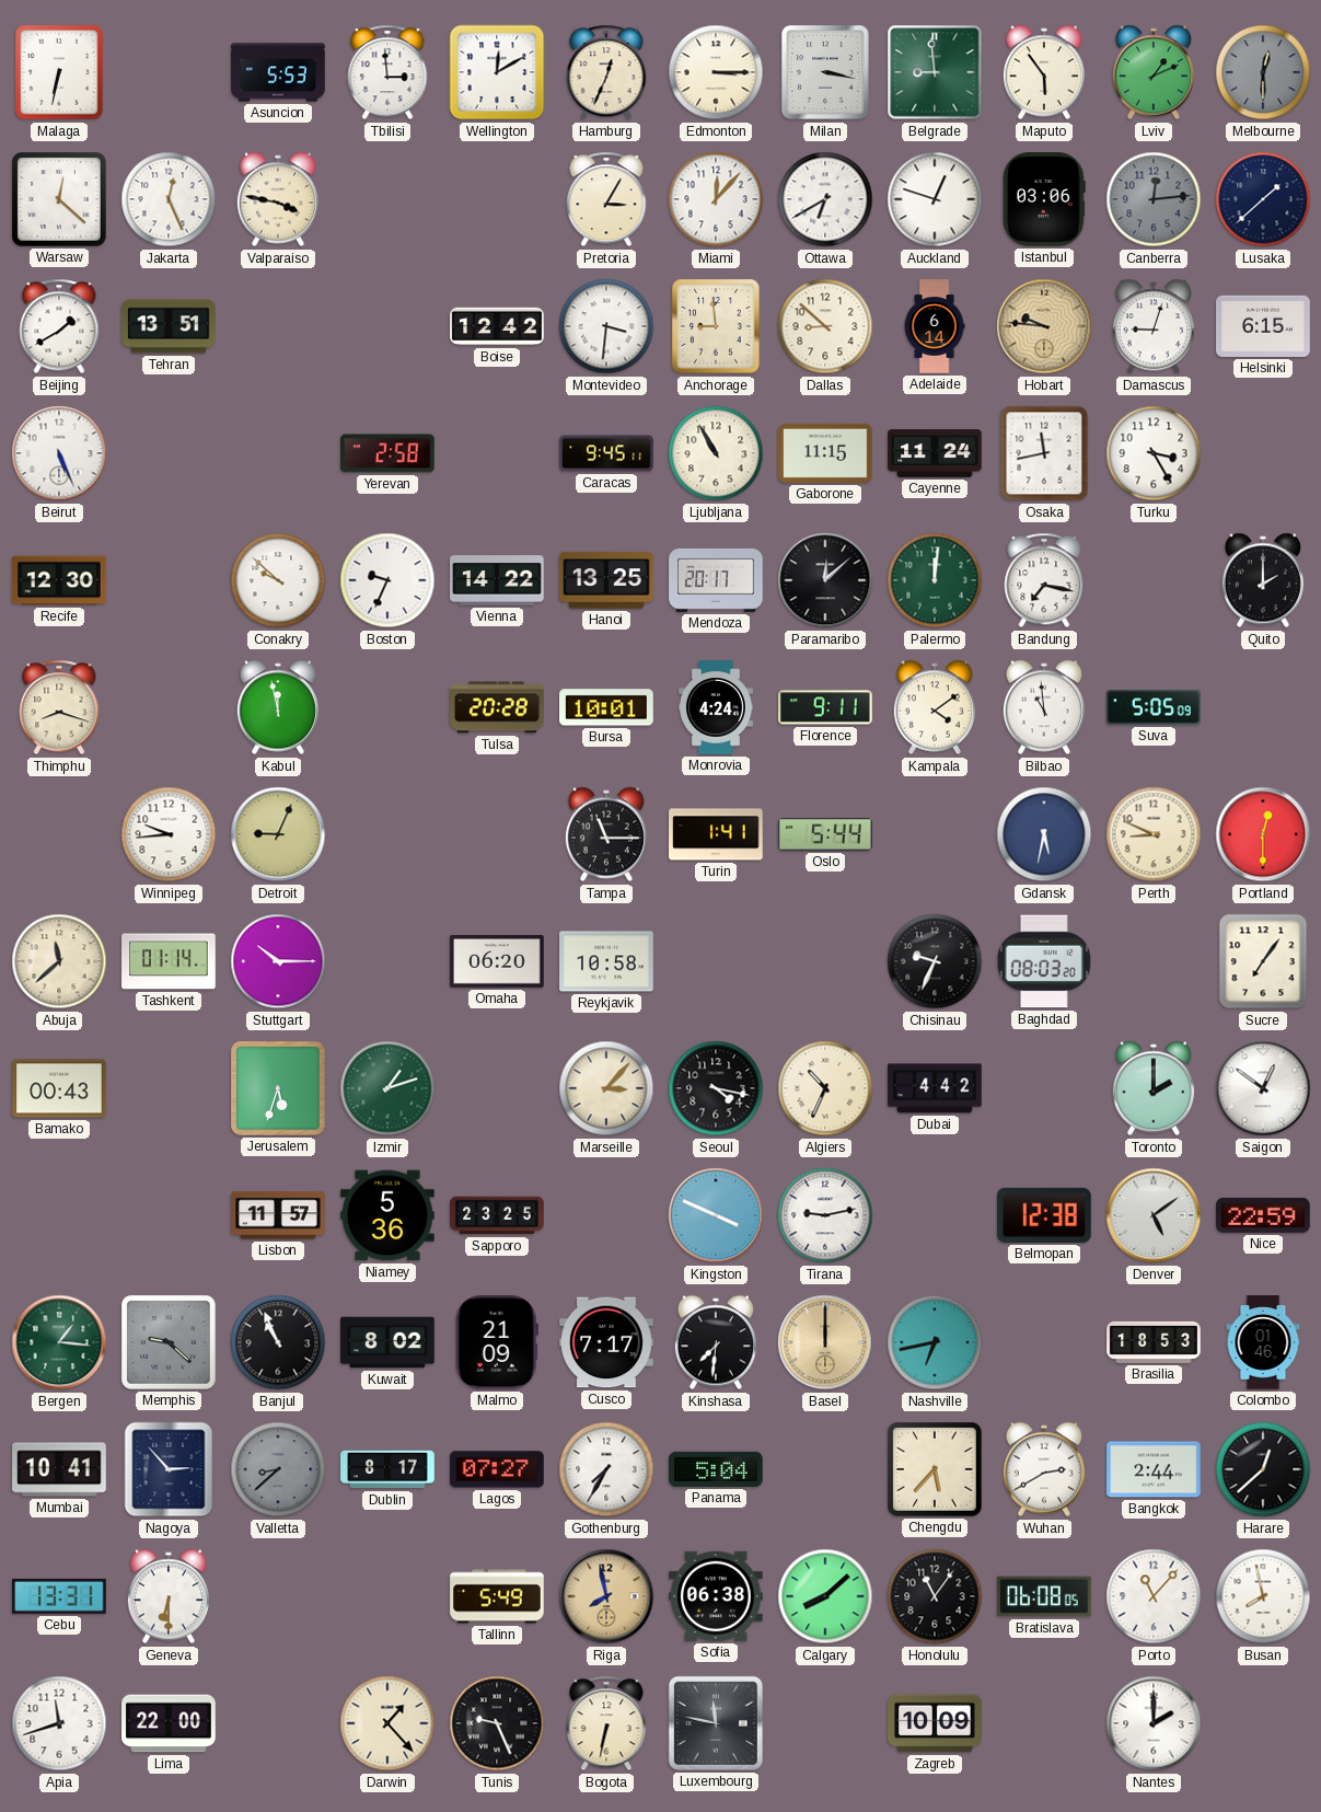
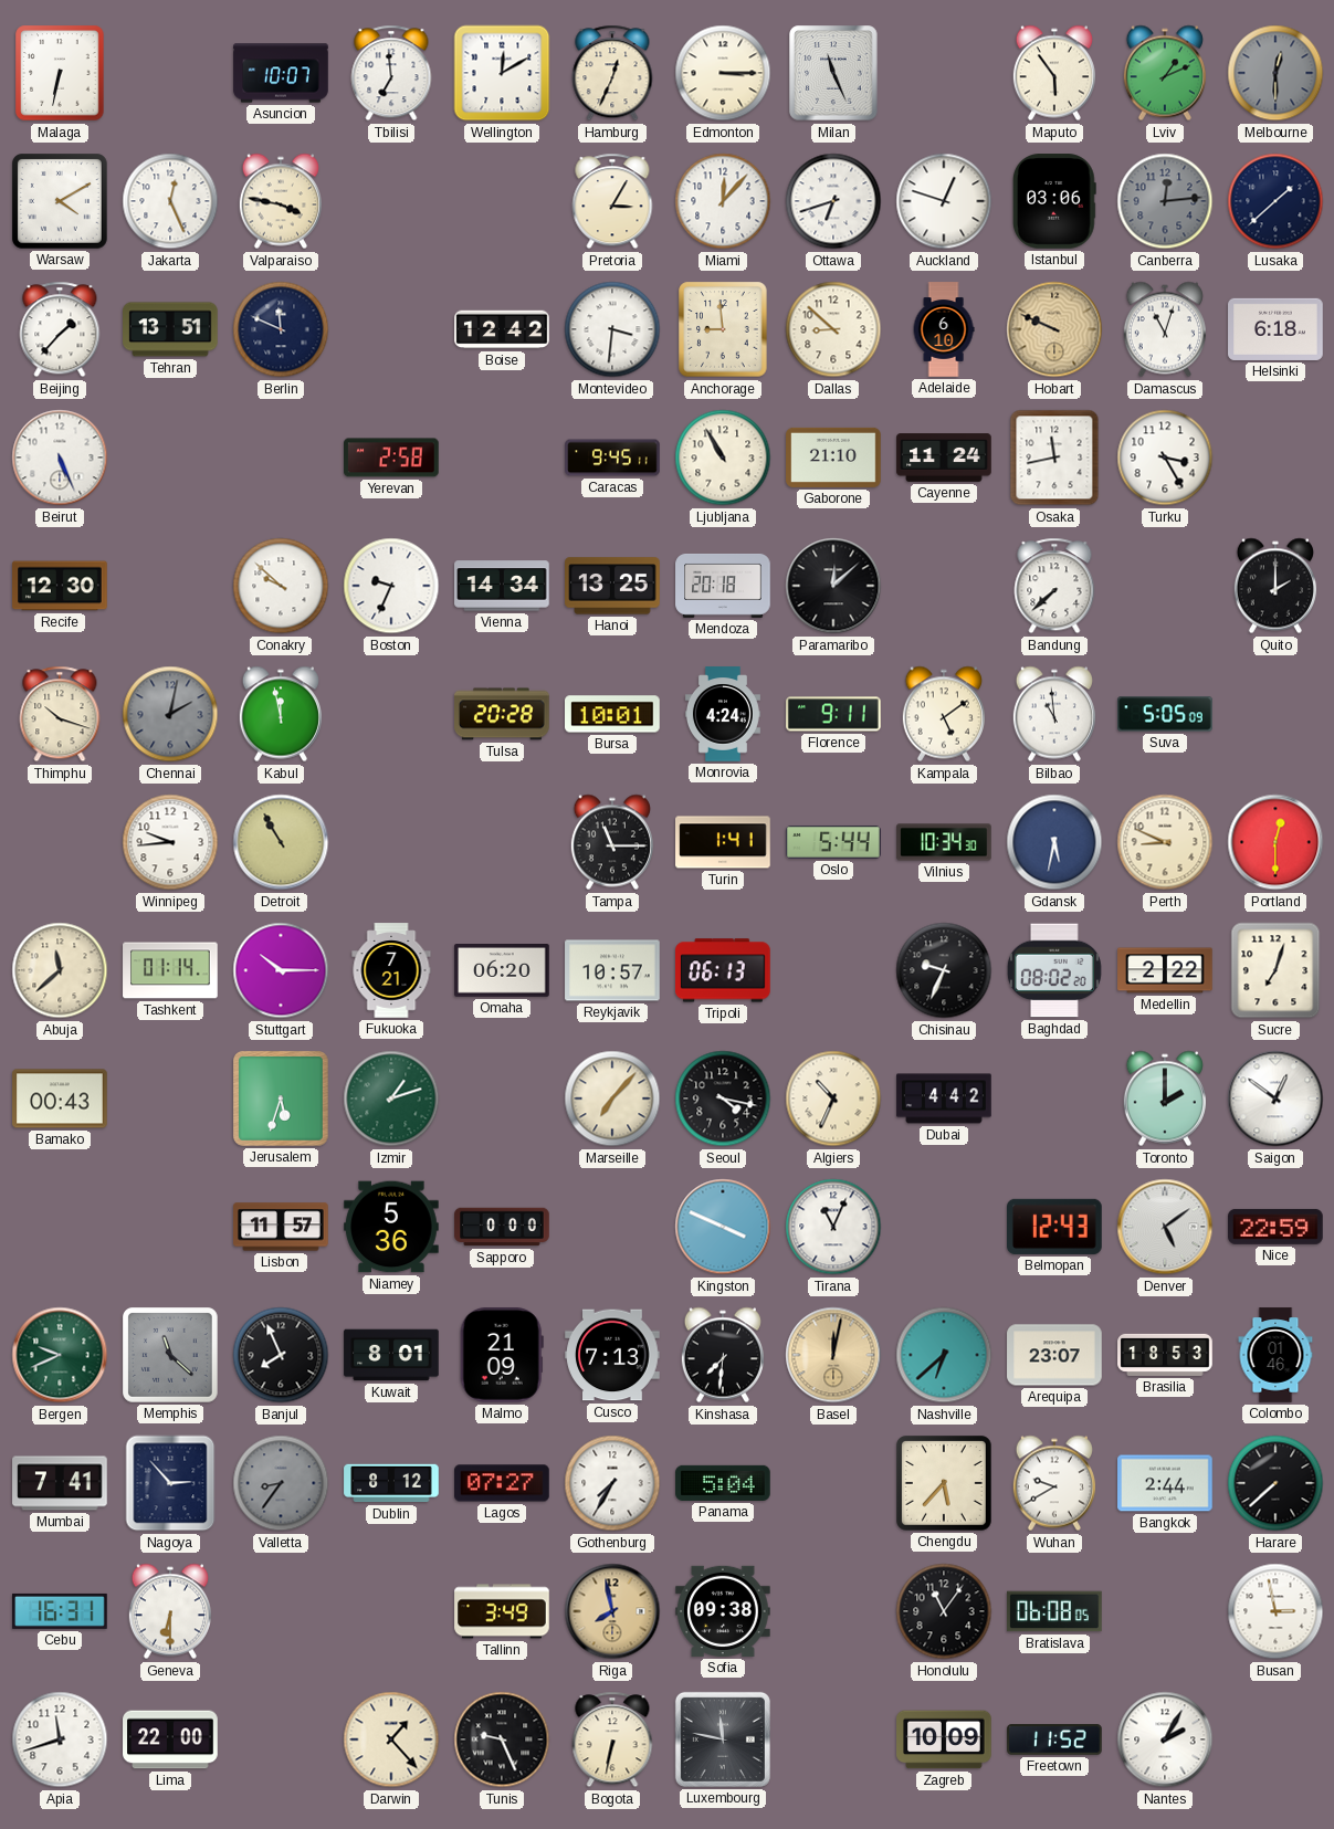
Asuncion: 5:53 -> 10:07
Tbilisi: 2:59 -> 6:59
Milan: 3:17 -> 11:26
Belgrade: 8:59 -> none
Warsaw: 12:22 -> 4:10
Ottawa: 6:40 -> 6:42
Beijing: 1:40 -> 1:37
Berlin: none -> 11:49
Adelaide: 6:14 -> 6:10
Hobart: 9:46 -> 9:49
Damascus: 9:03 -> 11:03
Helsinki: 6:15 -> 6:18
Gaborone: 11:15 -> 21:10
Vienna: 14:22 -> 14:34
Mendoza: 20:17 -> 20:18
Palermo: 12:01 -> none
Bandung: 7:17 -> 7:38
Thimphu: 8:18 -> 10:18
Chennai: none -> 2:02
Kampala: 4:09 -> 5:09
Detroit: 9:04 -> 10:55
Vilnius: none -> 10:34
Fukuoka: none -> 7:21
Reykjavik: 10:58 -> 10:57
Tripoli: none -> 06:13
Baghdad: 08:03 -> 08:02
Medellin: none -> 2:22
Sucre: 7:06 -> 7:03
Marseille: 3:07 -> 7:07
Sapporo: 23:25 -> 0:00
Tirana: 9:13 -> 11:04
Belmopan: 12:38 -> 12:43
Bergen: 1:16 -> 9:41
Memphis: 9:22 -> 11:22
Banjul: 10:56 -> 7:56
Kuwait: 8:02 -> 8:01
Cusco: 7:17 -> 7:13
Basel: 12:00 -> 12:02
Nashville: 6:43 -> 6:38
Arequipa: none -> 23:07
Mumbai: 10:41 -> 7:41
Valletta: 8:38 -> 8:36
Dublin: 8:17 -> 8:12
Wuhan: 2:40 -> 9:40
Harare: 12:38 -> 7:38
Cebu: 13:31 -> 16:31
Tallinn: 5:49 -> 3:49
Sofia: 06:38 -> 09:38
Calgary: 8:08 -> none
Porto: 11:07 -> none
Busan: 7:58 -> 2:58
Freetown: none -> 11:52
Nantes: 2:00 -> 2:05
